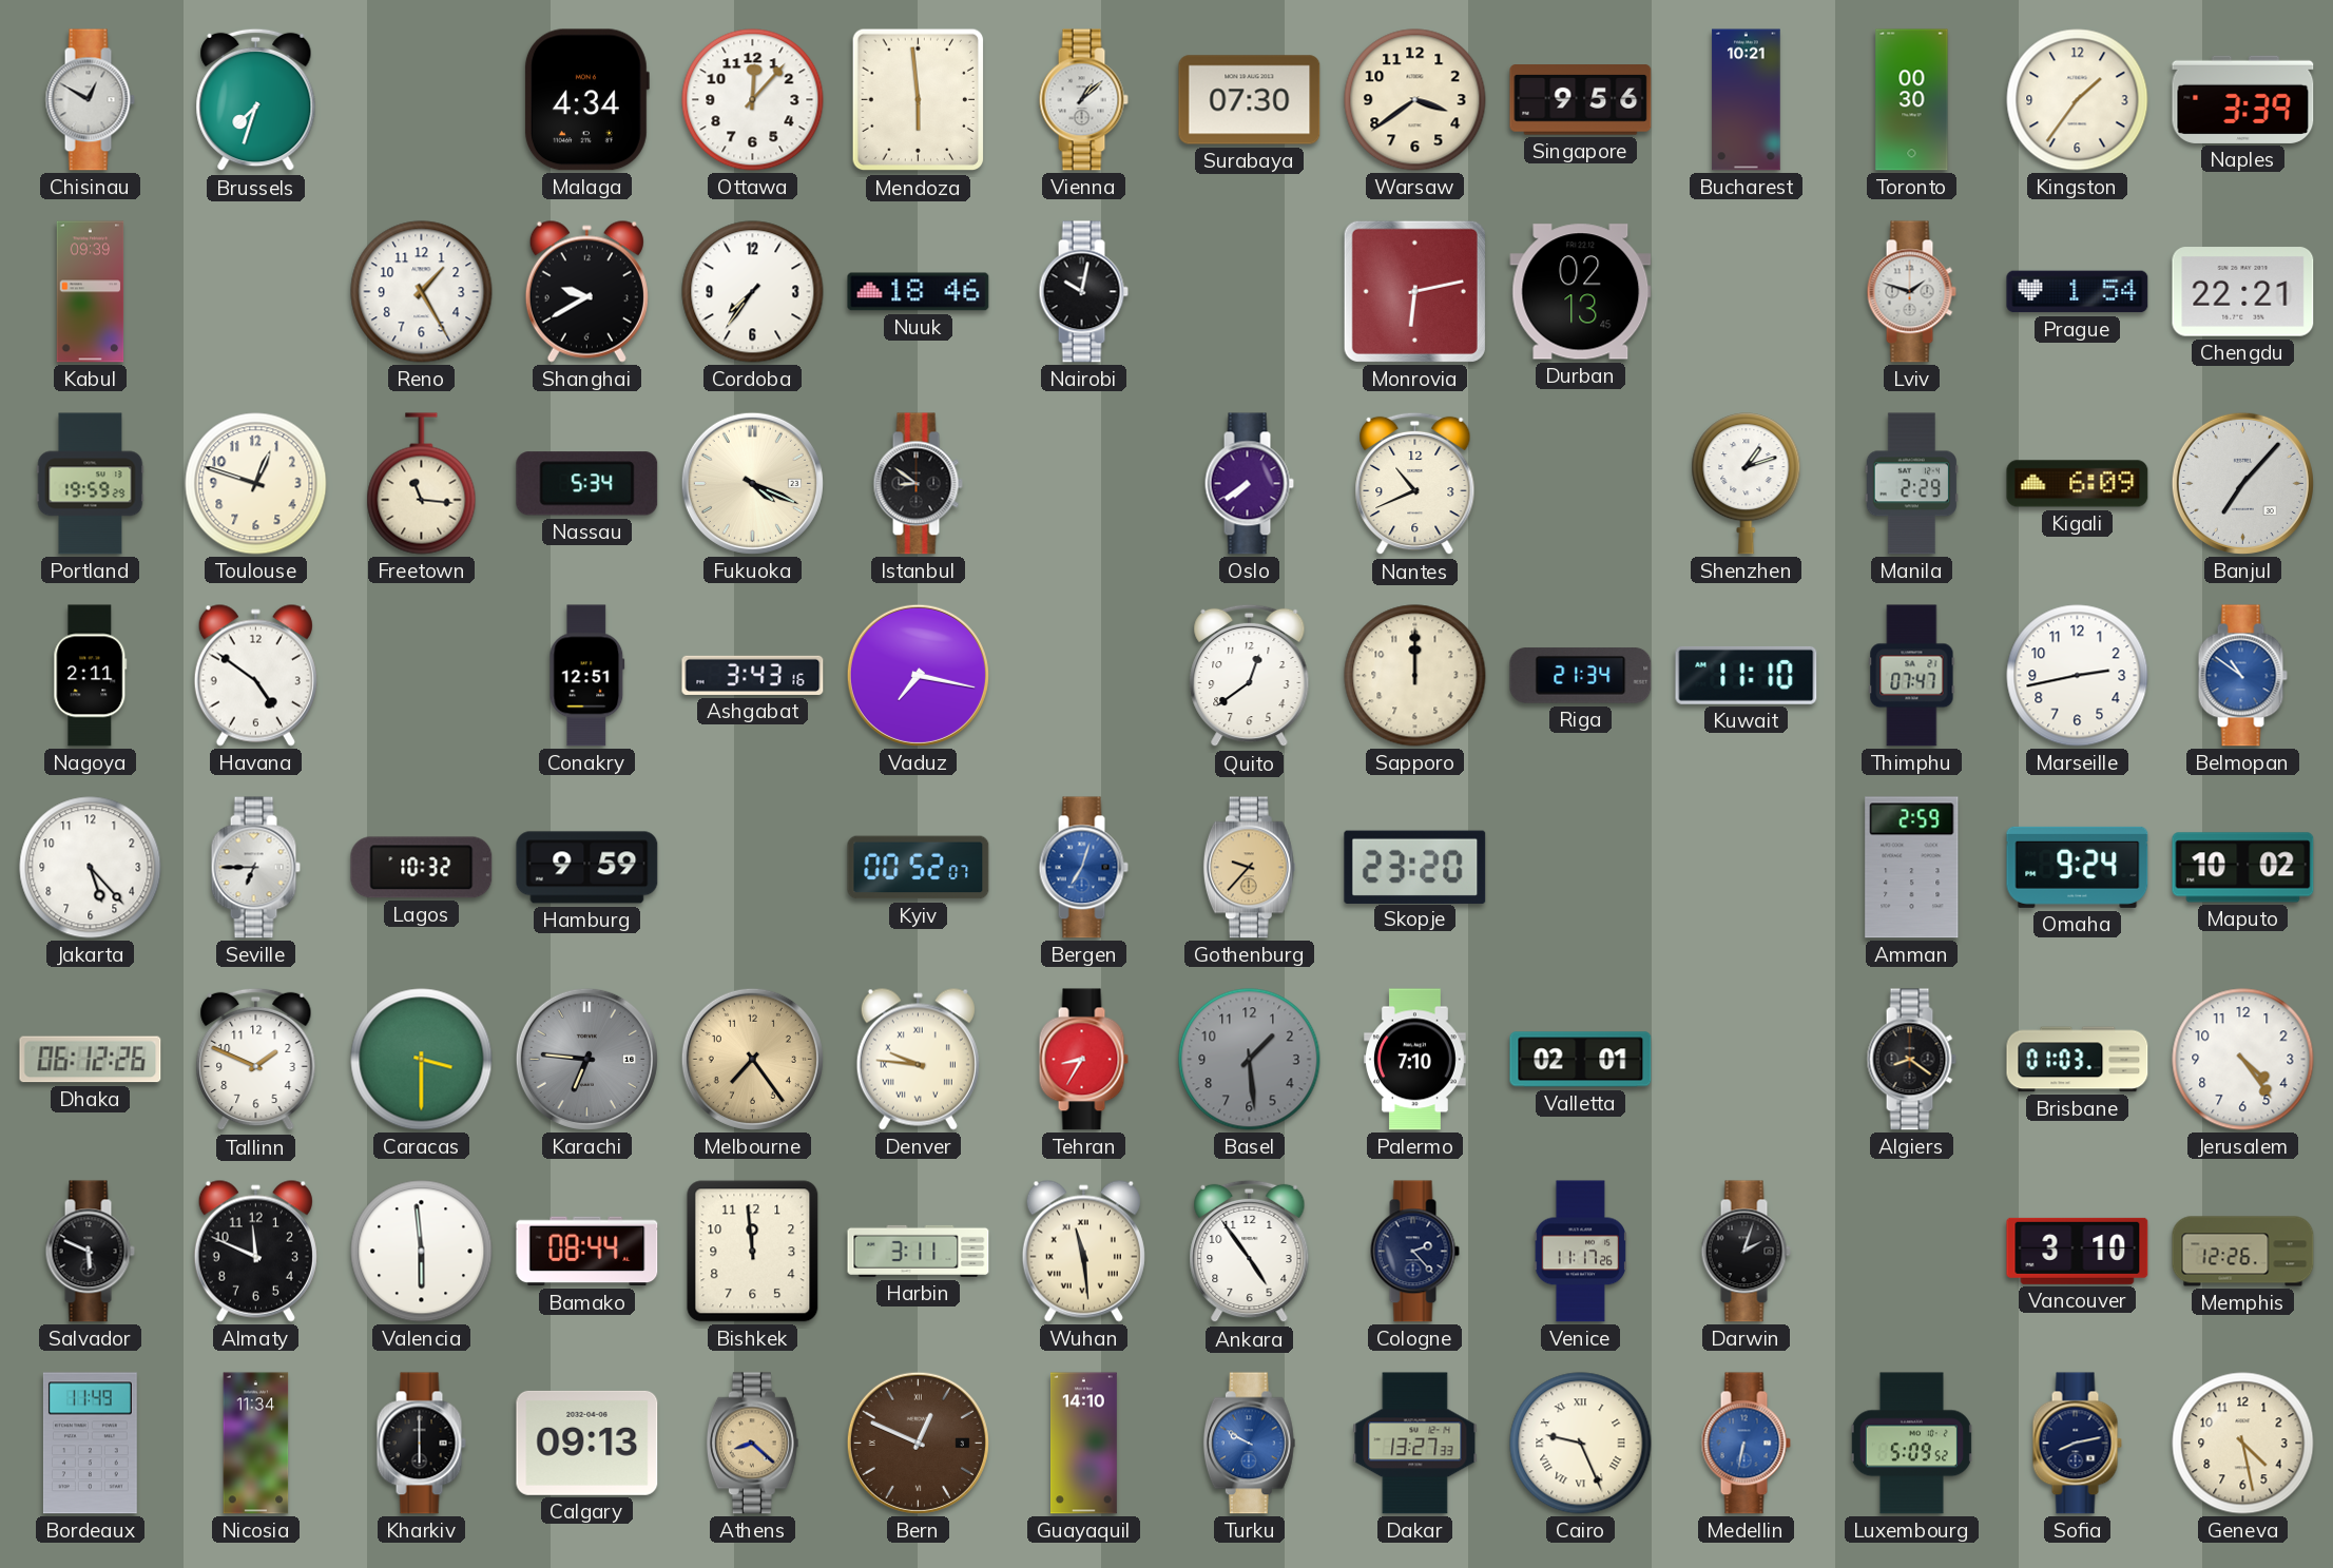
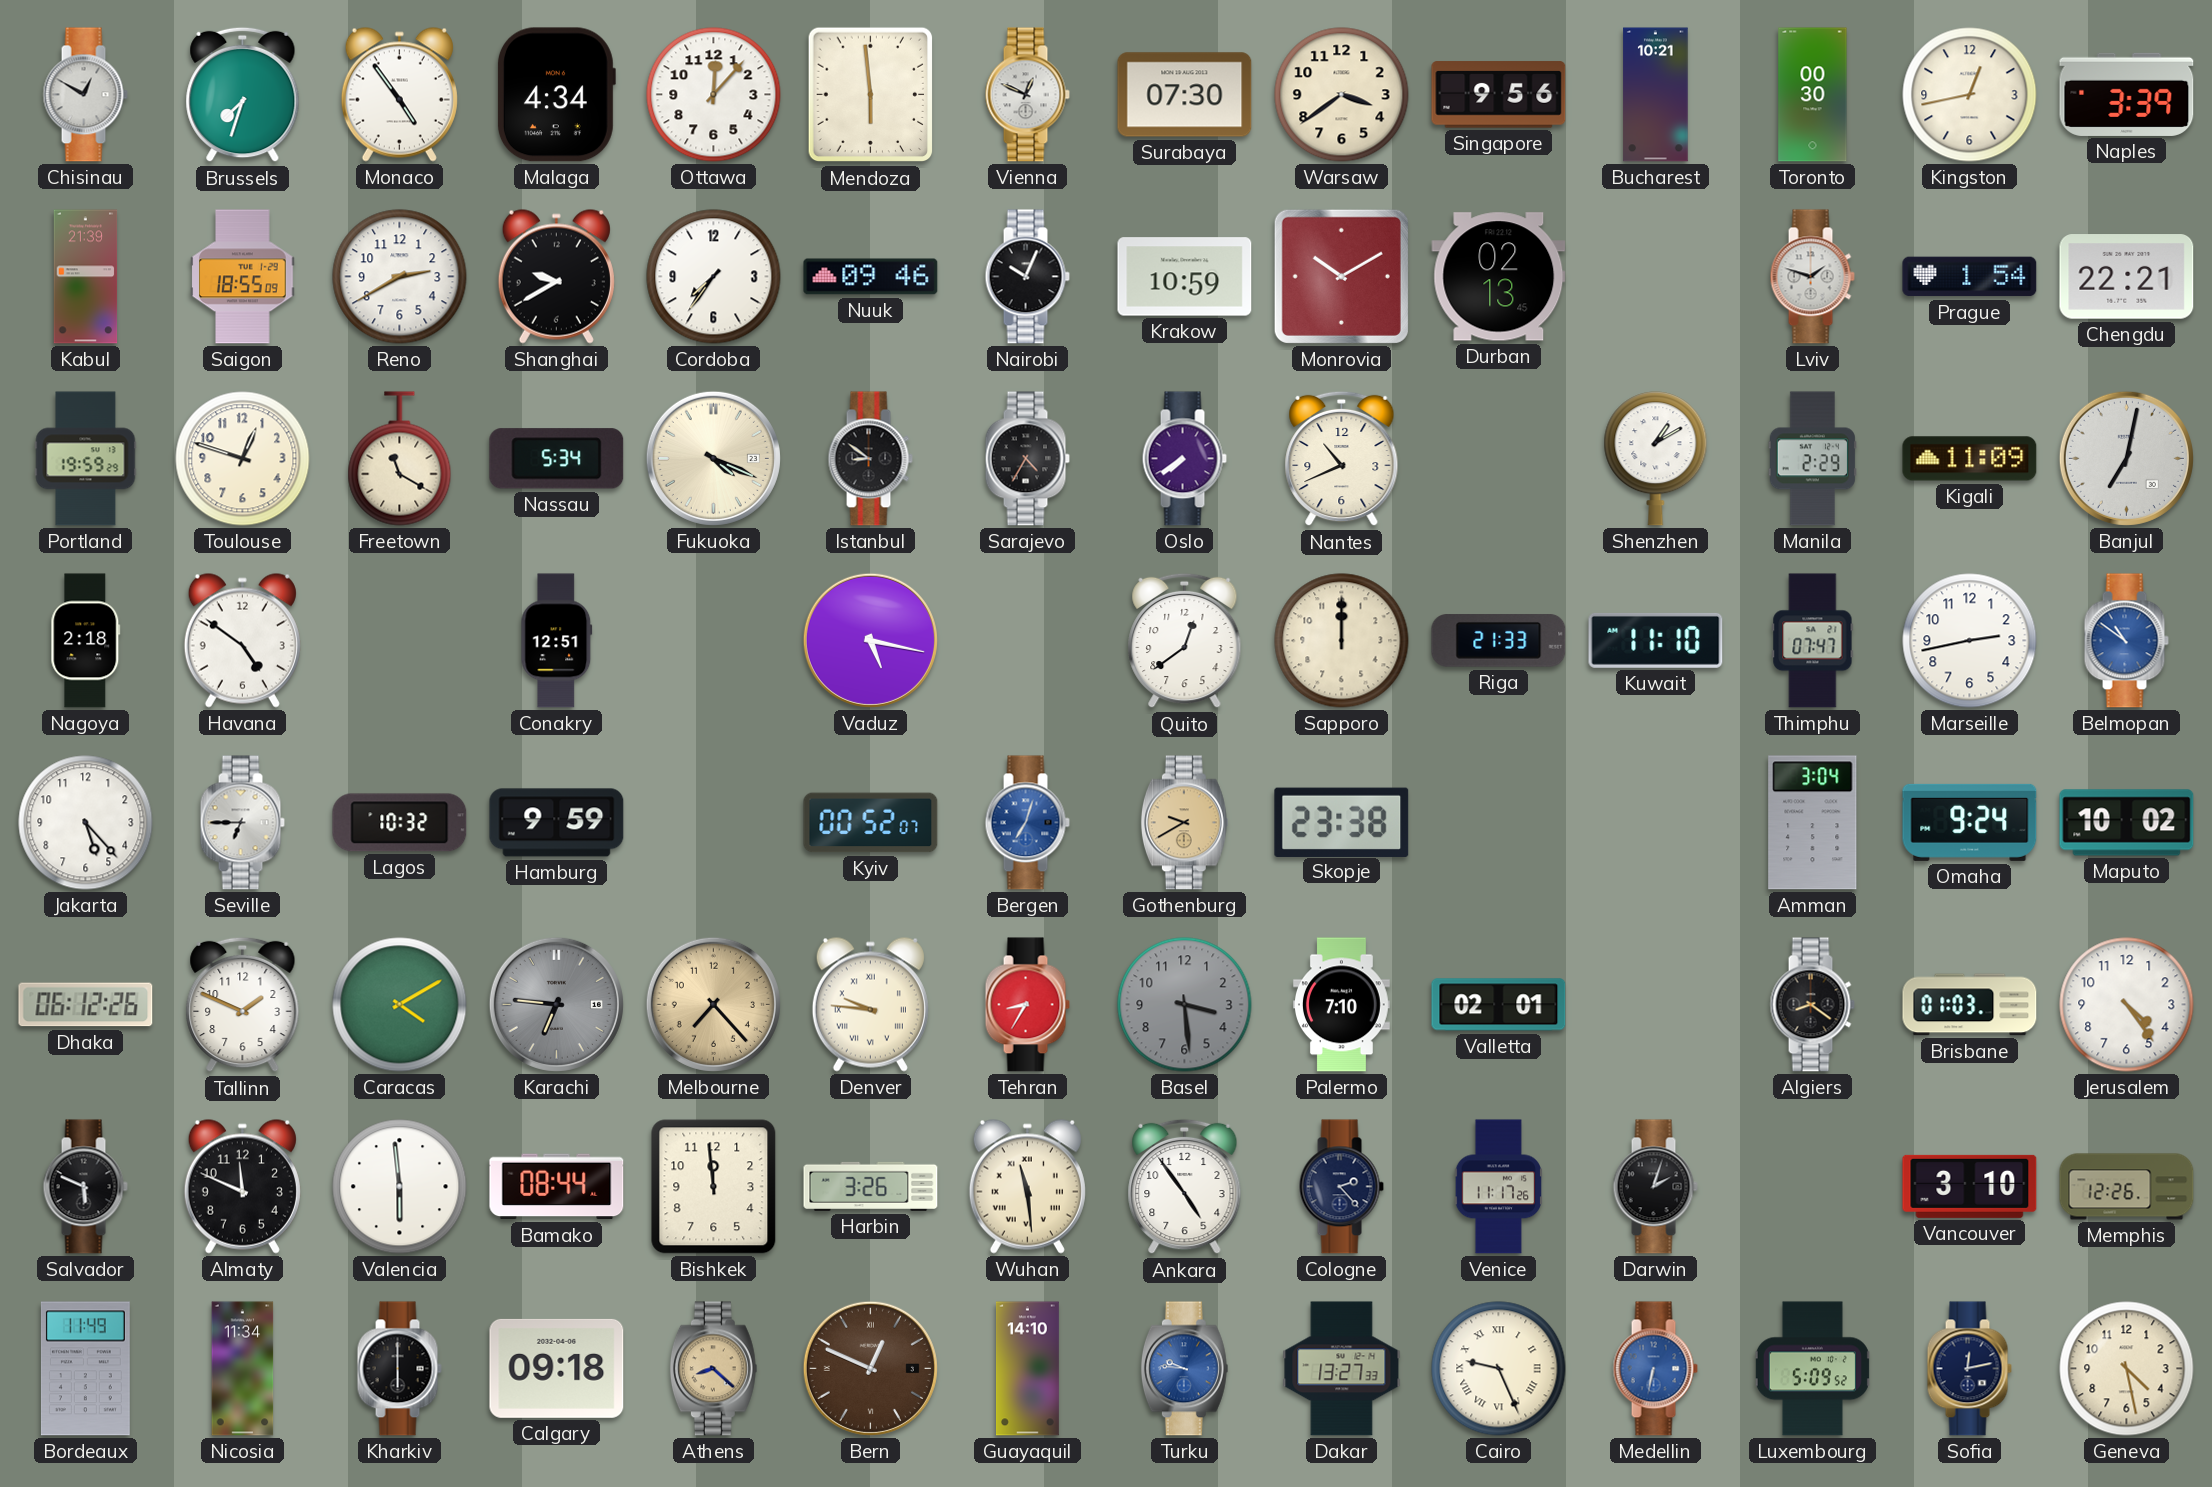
Monaco: none -> 4:54
Vienna: 1:08 -> 12:49
Kingston: 1:36 -> 12:43
Kabul: 09:39 -> 21:39
Saigon: none -> 18:55
Reno: 1:25 -> 2:40
Nuuk: 18:46 -> 09:46
Nairobi: 10:02 -> 10:04
Krakow: none -> 10:59
Monrovia: 6:13 -> 10:10
Freetown: 11:16 -> 11:20
Sarajevo: none -> 4:35
Shenzhen: 1:12 -> 1:10
Kigali: 6:09 -> 11:09
Banjul: 7:07 -> 7:02
Nagoya: 2:11 -> 2:18
Ashgabat: 3:43 -> none
Vaduz: 7:17 -> 5:17
Riga: 21:34 -> 21:33
Gothenburg: 9:37 -> 9:40
Skopje: 23:20 -> 23:38
Amman: 2:59 -> 3:04
Caracas: 3:30 -> 4:10
Melbourne: 7:24 -> 7:23
Basel: 1:29 -> 3:29
Harbin: 3:11 -> 3:26
Calgary: 09:13 -> 09:18
Turku: 9:50 -> 9:46
Sofia: 8:13 -> 12:13
